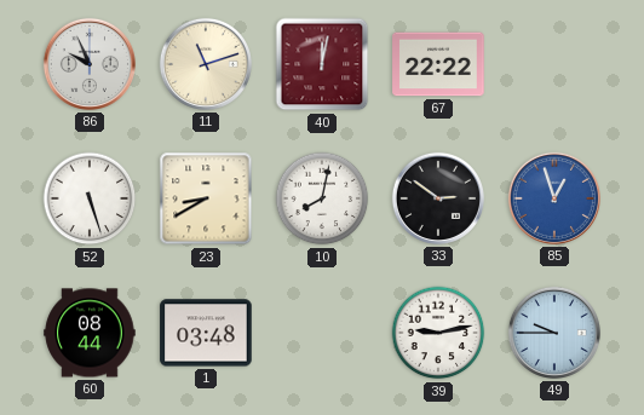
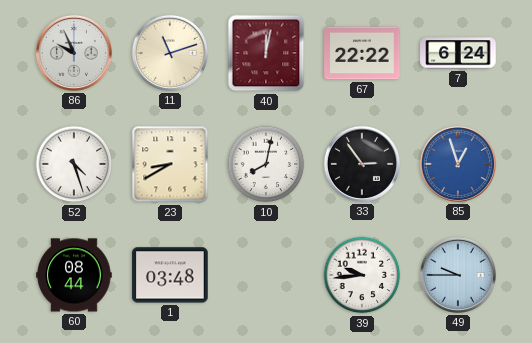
7: none -> 6:24
52: 5:27 -> 4:27
33: 2:51 -> 2:54
39: 9:13 -> 9:44
